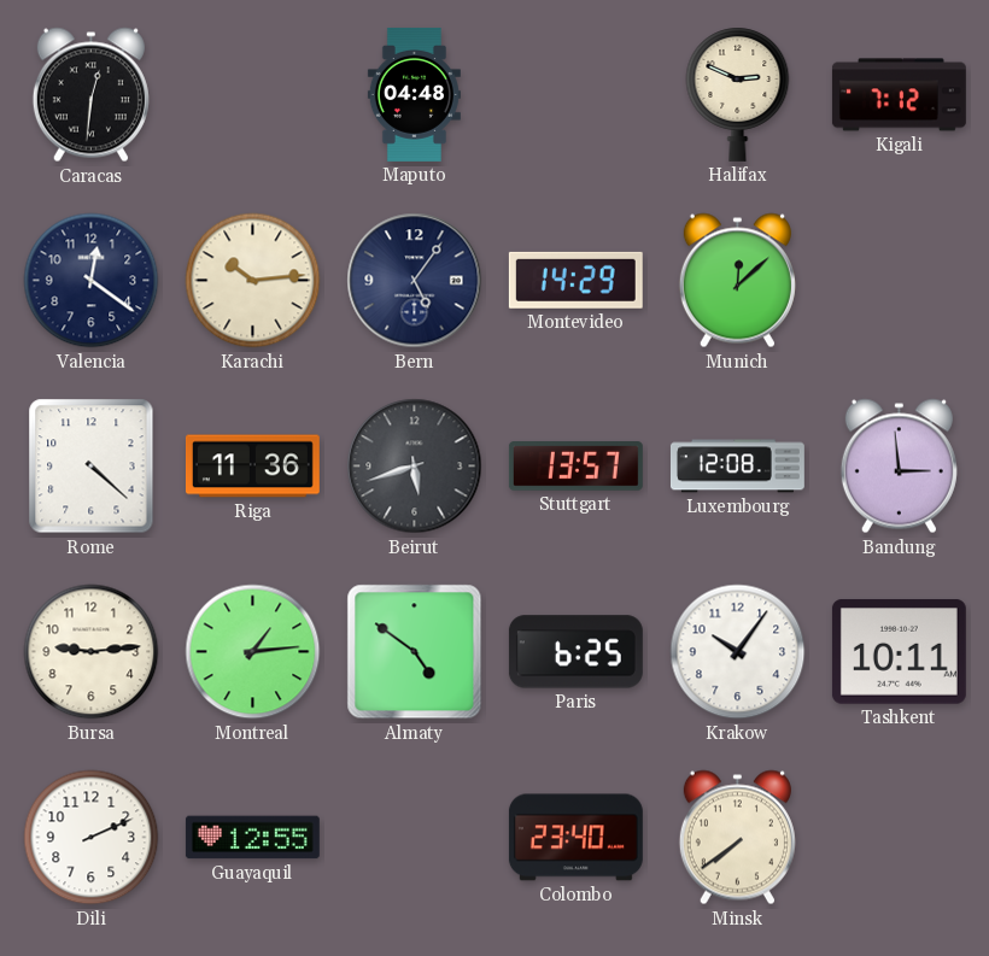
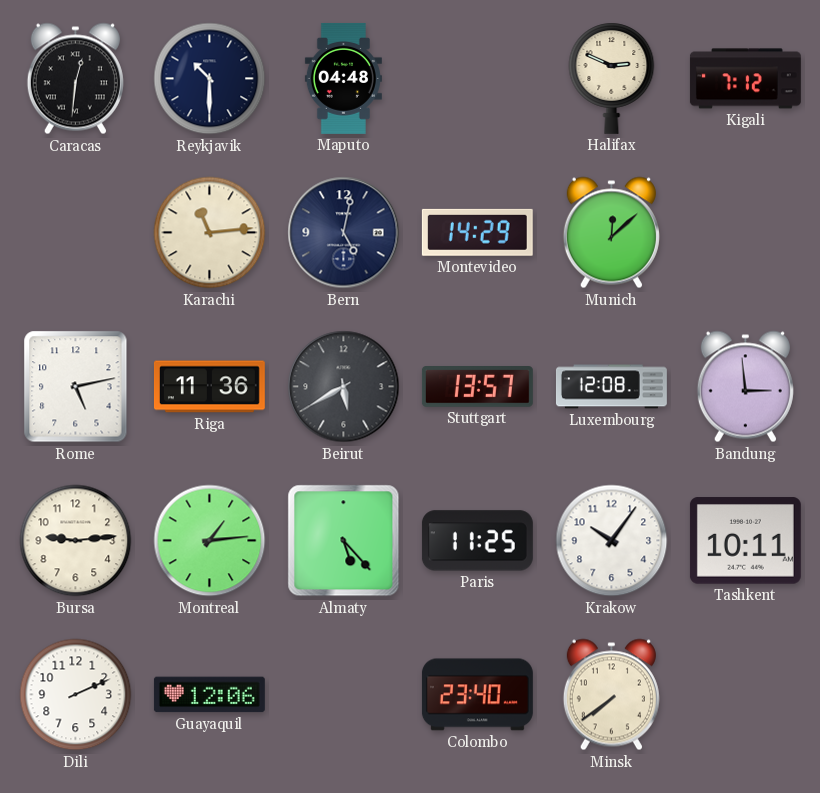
Reykjavik: none -> 10:30
Valencia: 12:21 -> none
Karachi: 10:14 -> 11:14
Bern: 5:06 -> 5:02
Rome: 4:22 -> 5:13
Beirut: 5:42 -> 5:40
Almaty: 4:51 -> 5:23
Paris: 6:25 -> 11:25
Guayaquil: 12:55 -> 12:06
